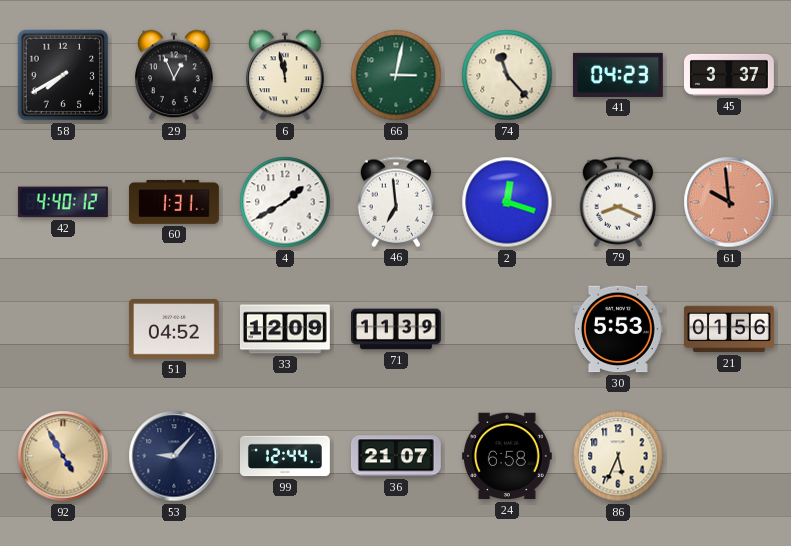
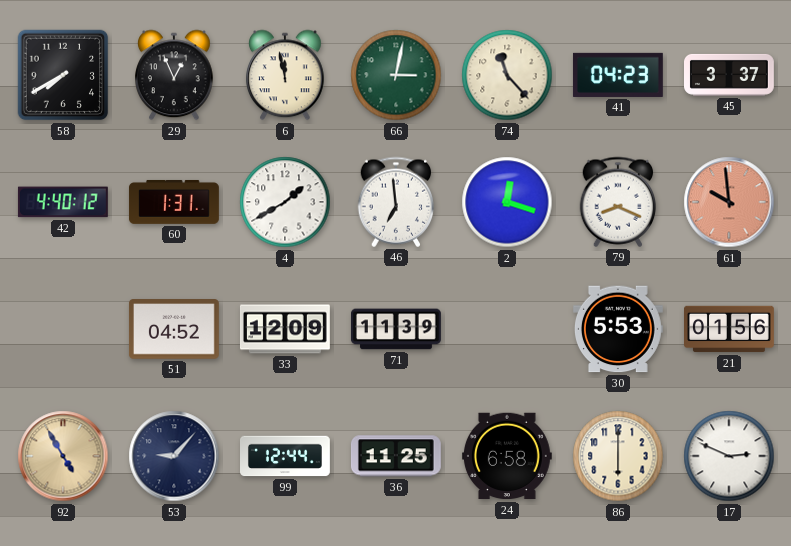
36: 21:07 -> 11:25
86: 5:34 -> 6:00
17: none -> 2:49
